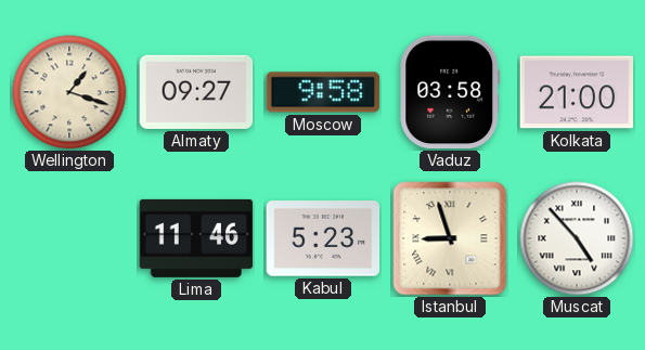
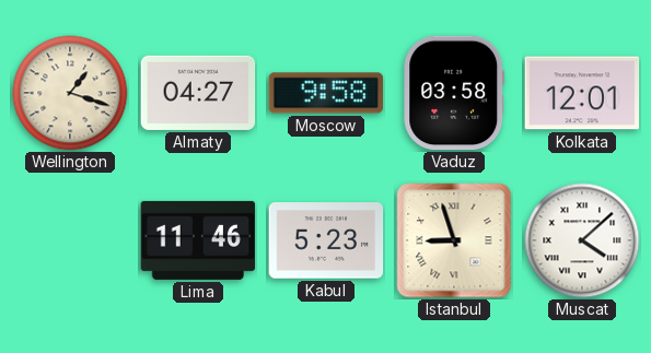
Almaty: 09:27 -> 04:27
Kolkata: 21:00 -> 12:01
Muscat: 4:53 -> 4:08
